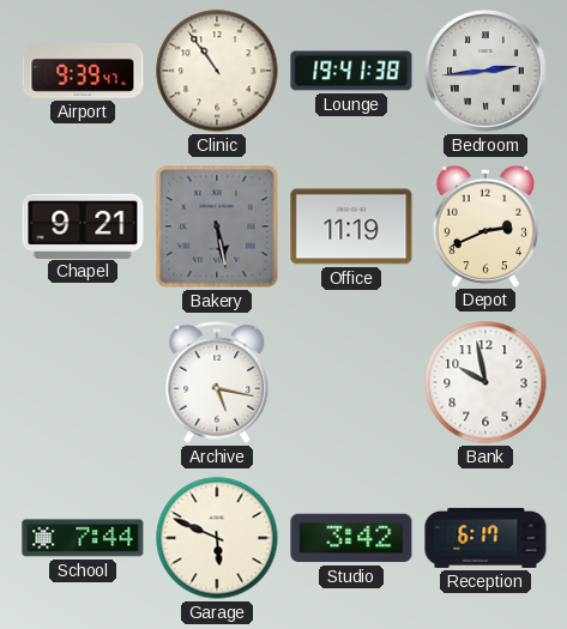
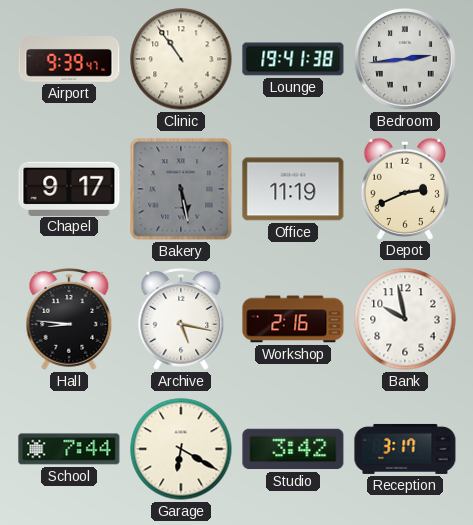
Chapel: 9:21 -> 9:17
Hall: none -> 8:46
Workshop: none -> 2:16
Garage: 5:49 -> 6:20
Reception: 6:17 -> 3:17
